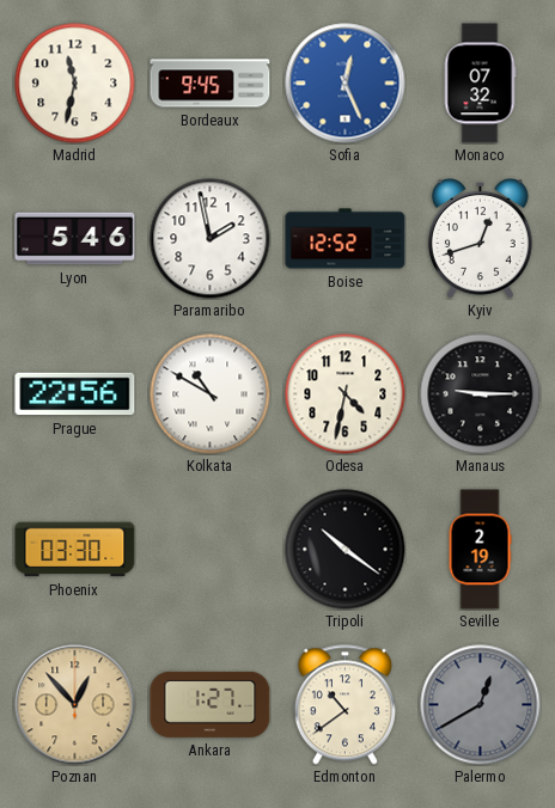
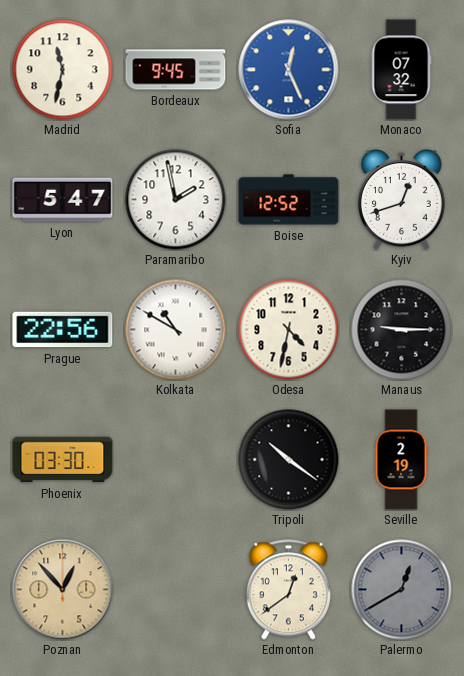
Lyon: 5:46 -> 5:47
Ankara: 1:27 -> none
Edmonton: 10:39 -> 12:39
